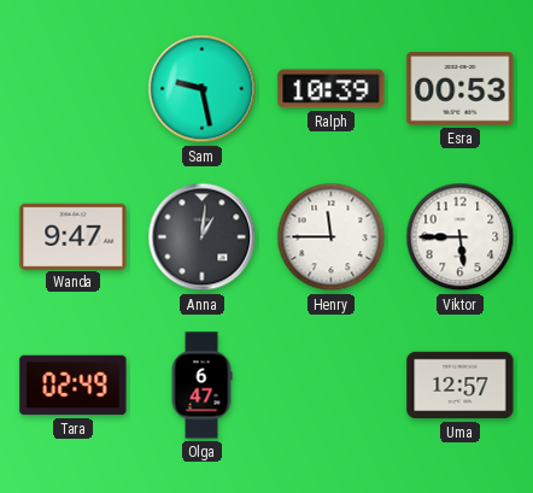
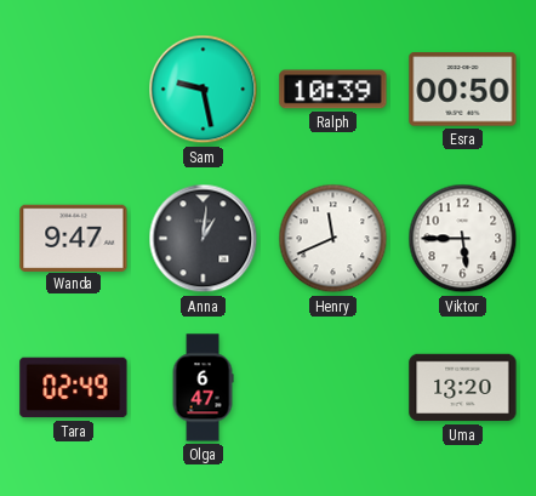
Esra: 00:53 -> 00:50
Henry: 11:45 -> 11:41
Uma: 12:57 -> 13:20
